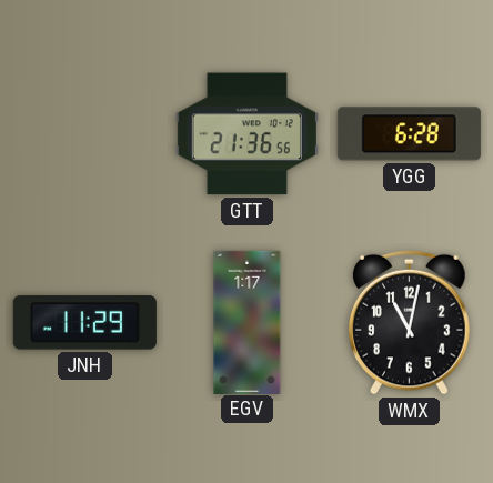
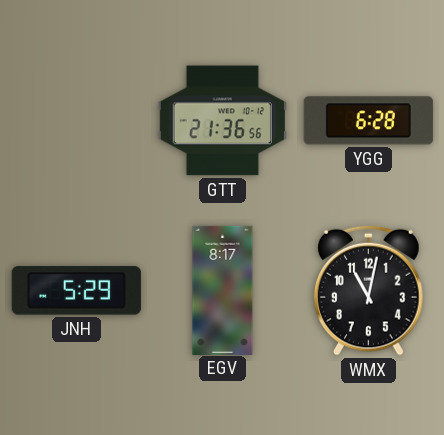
JNH: 11:29 -> 5:29
EGV: 1:17 -> 8:17
